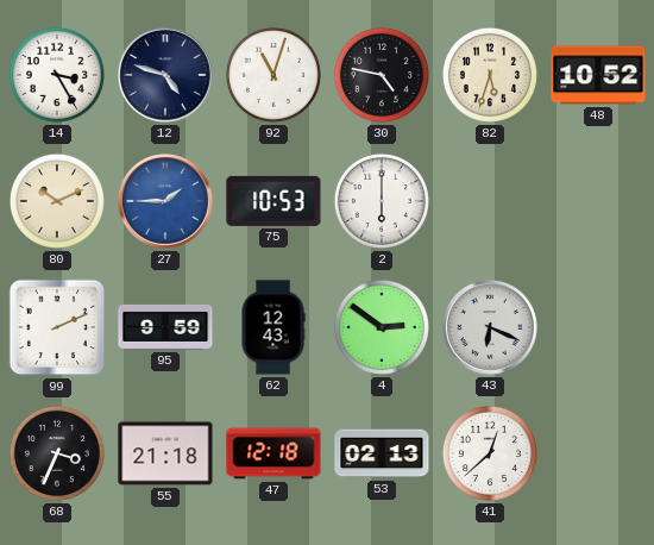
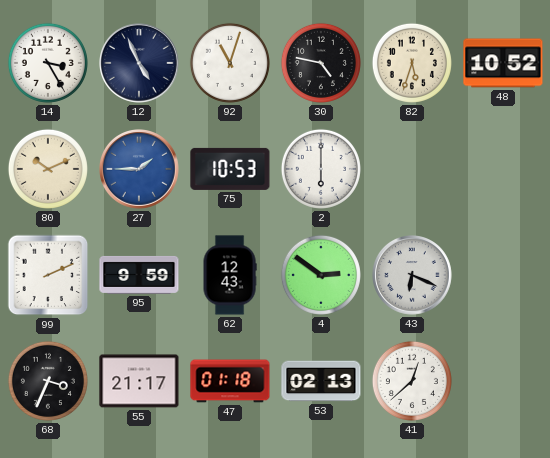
12: 4:48 -> 4:56
55: 21:18 -> 21:17
47: 12:18 -> 01:18
